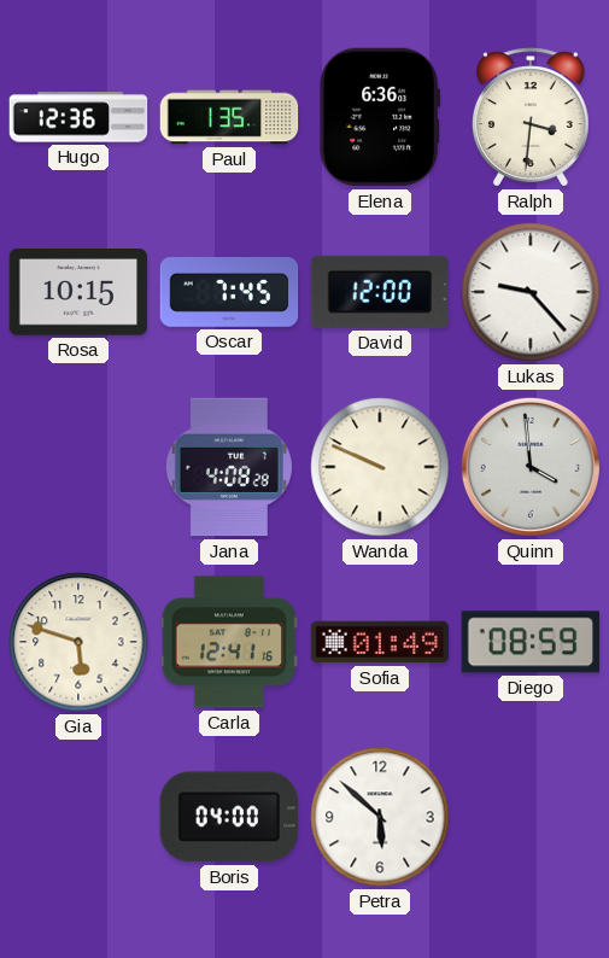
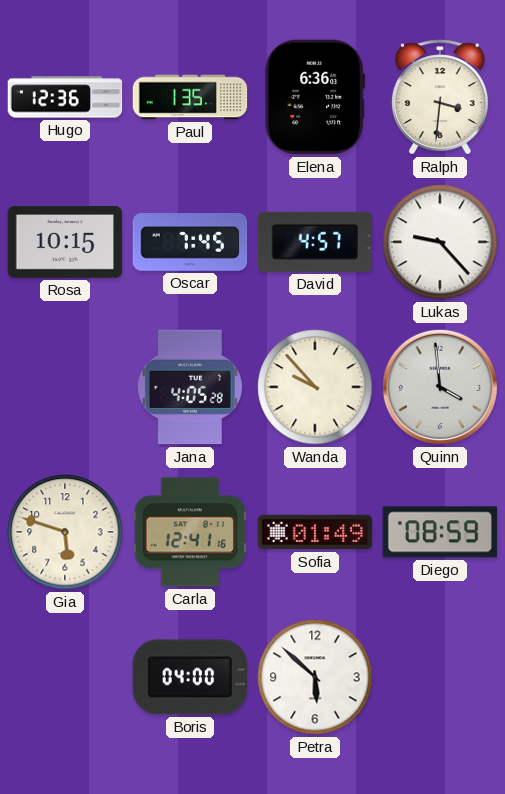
David: 12:00 -> 4:57
Jana: 4:08 -> 4:05
Wanda: 9:49 -> 9:53
